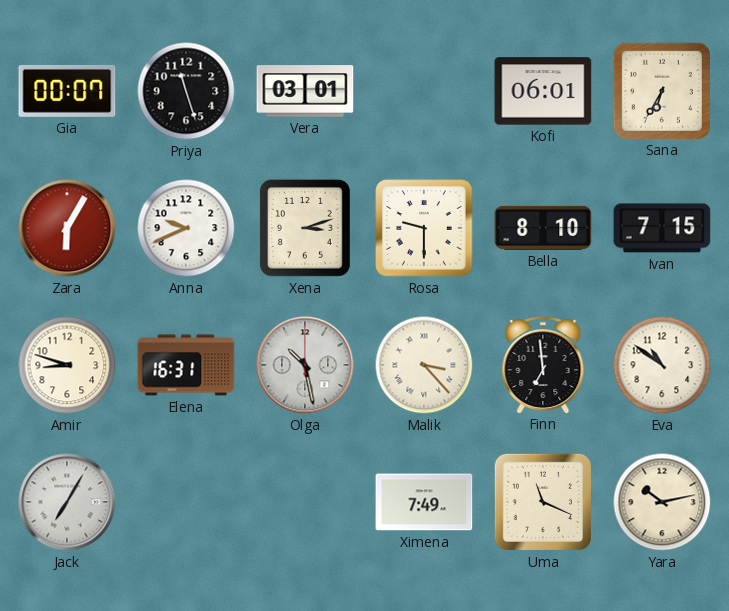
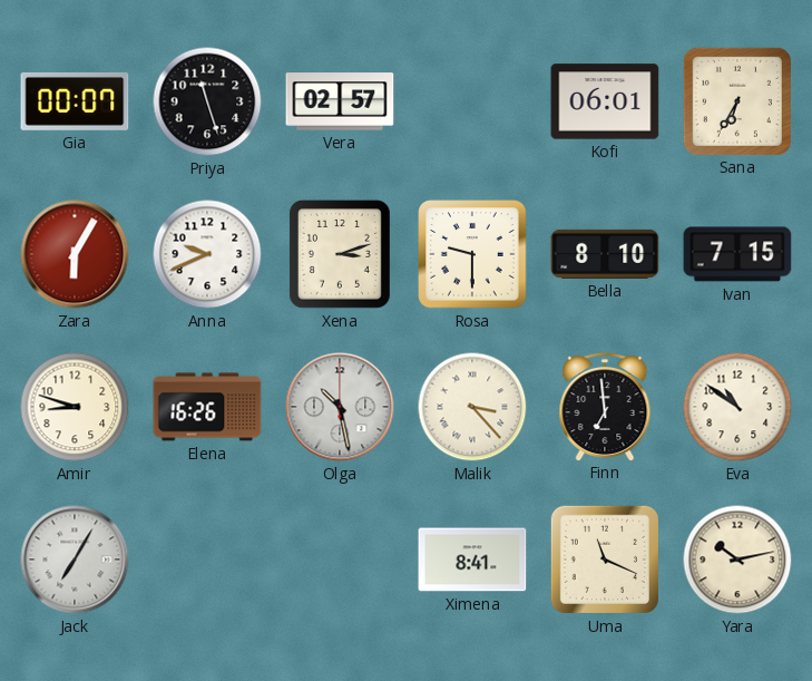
Vera: 03:01 -> 02:57
Elena: 16:31 -> 16:26
Ximena: 7:49 -> 8:41
